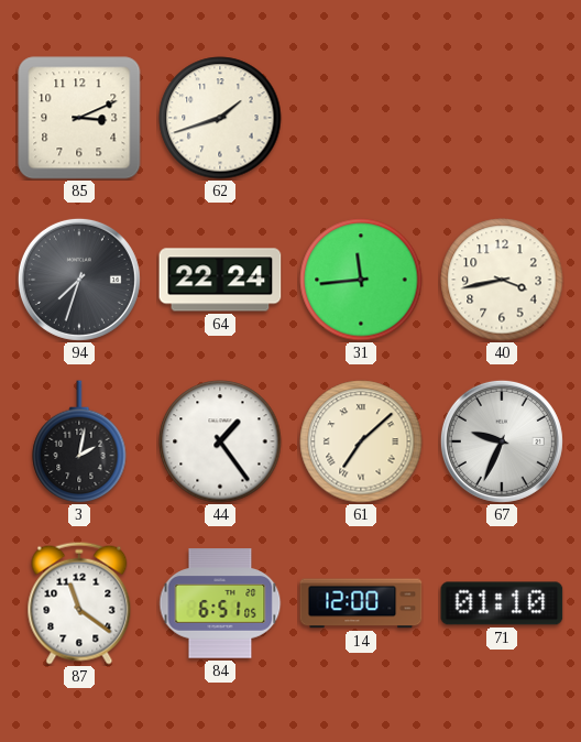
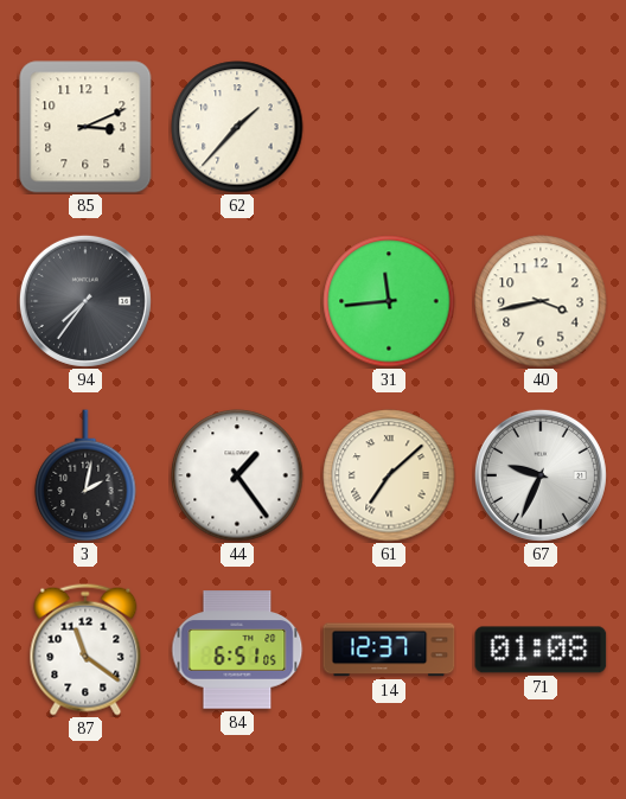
62: 1:42 -> 1:37
94: 7:33 -> 7:36
64: 22:24 -> none
14: 12:00 -> 12:37
71: 01:10 -> 01:08
